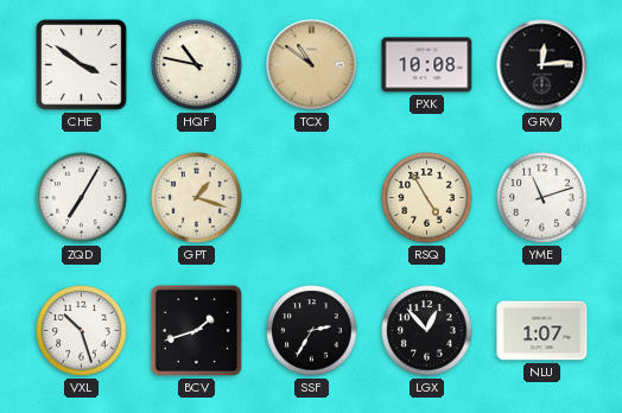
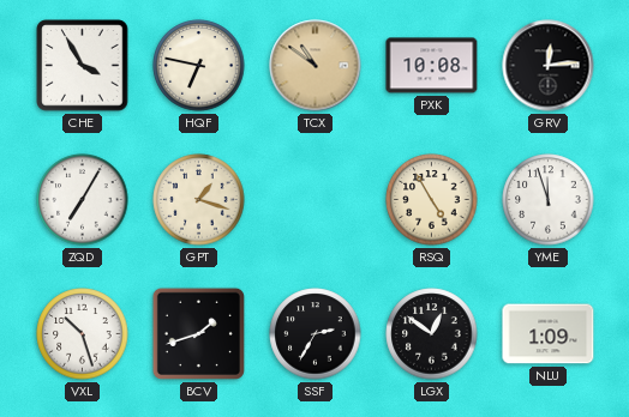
CHE: 3:51 -> 3:55
HQF: 10:47 -> 6:47
YME: 11:12 -> 11:57
LGX: 12:53 -> 12:51
NLU: 1:07 -> 1:09
